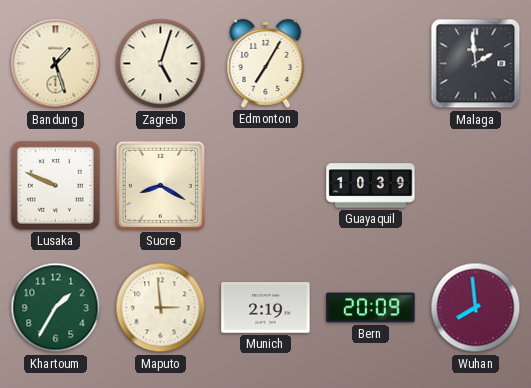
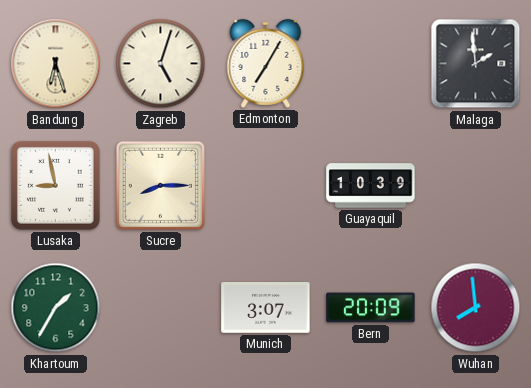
Bandung: 1:27 -> 6:27
Lusaka: 9:49 -> 8:58
Sucre: 8:20 -> 8:15
Maputo: 2:59 -> none
Munich: 2:19 -> 3:07
